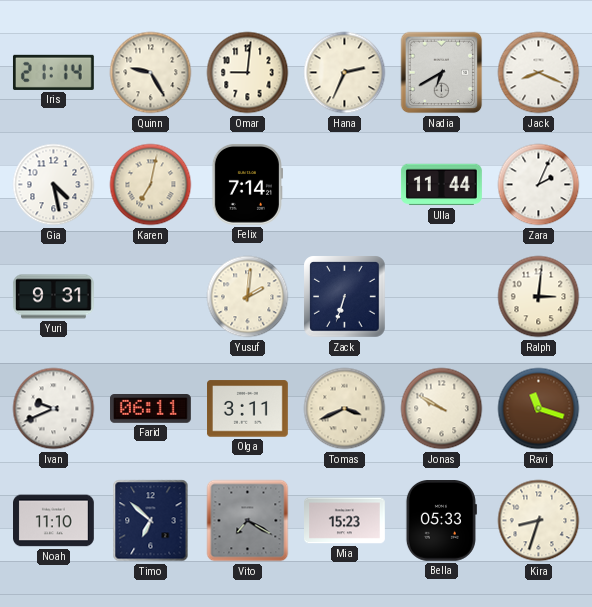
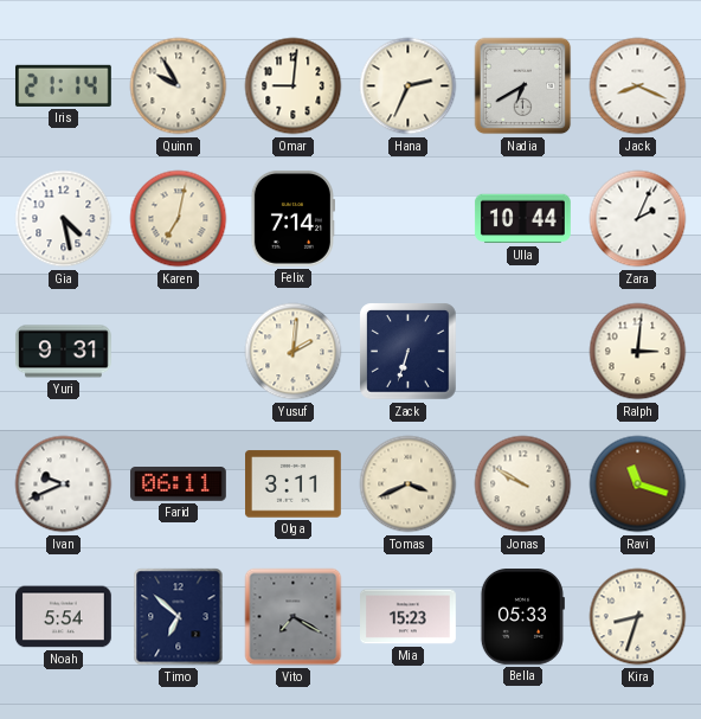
Quinn: 9:25 -> 9:55
Ulla: 11:44 -> 10:44
Noah: 11:10 -> 5:54
